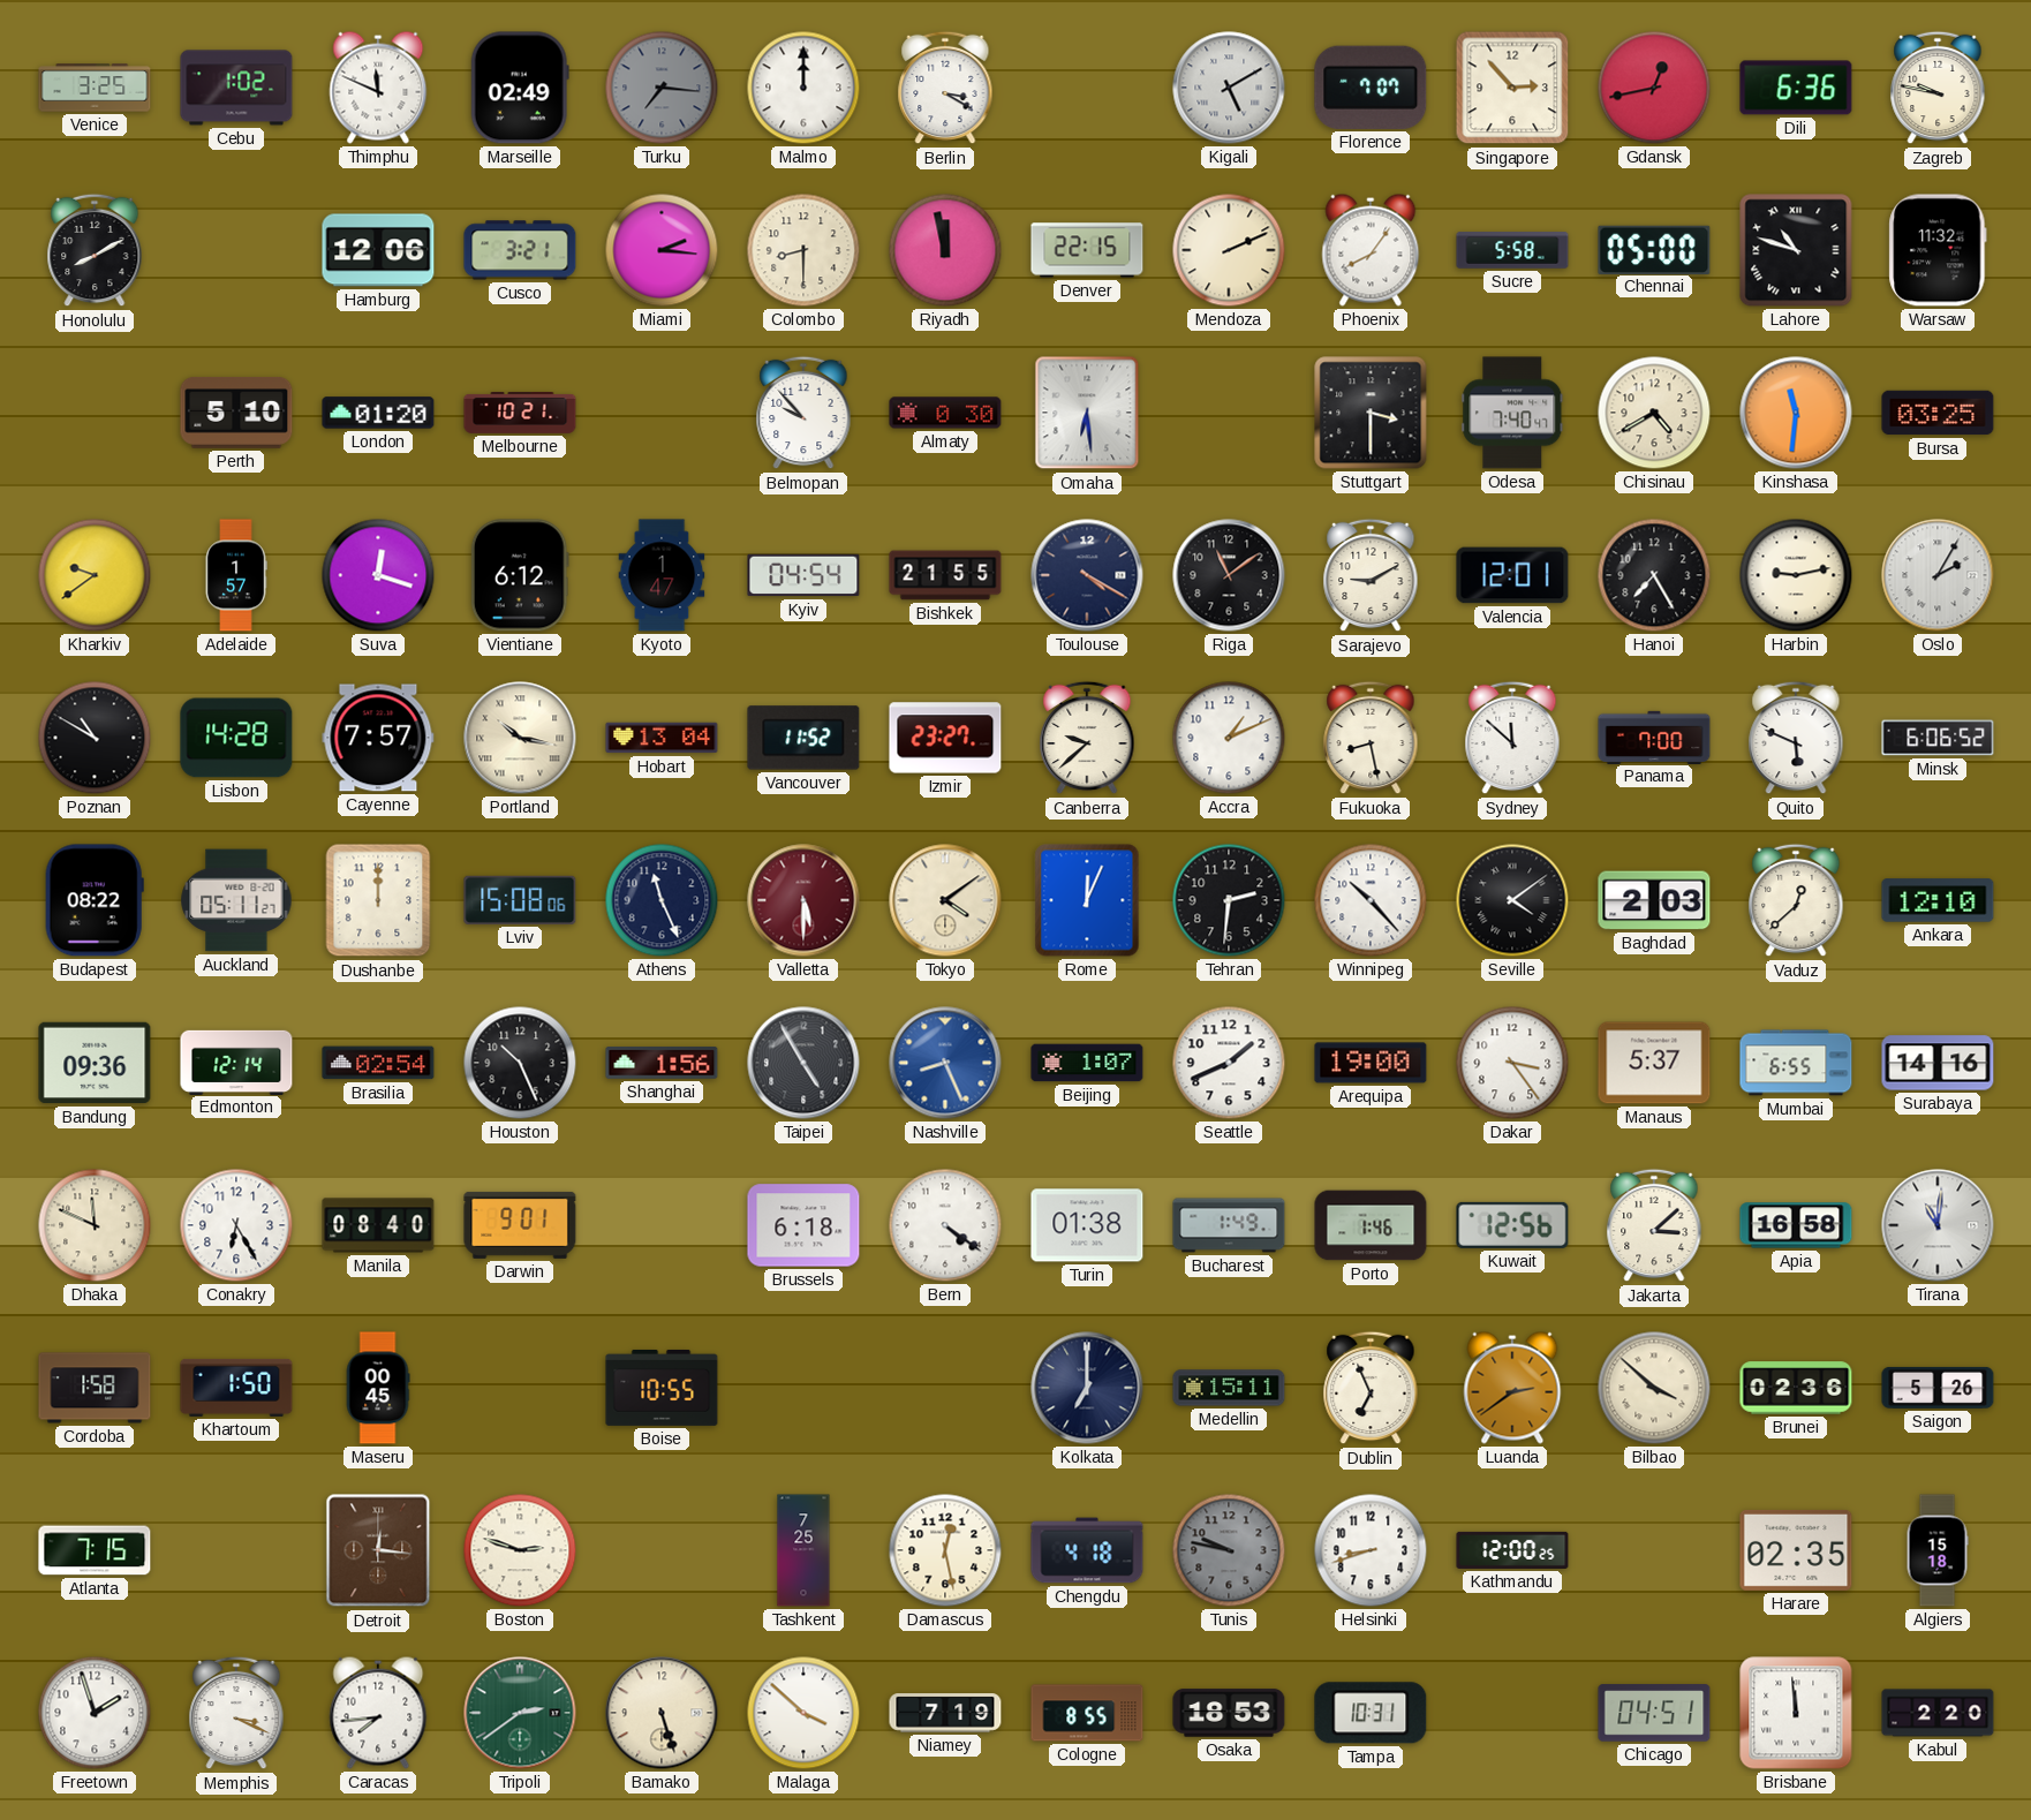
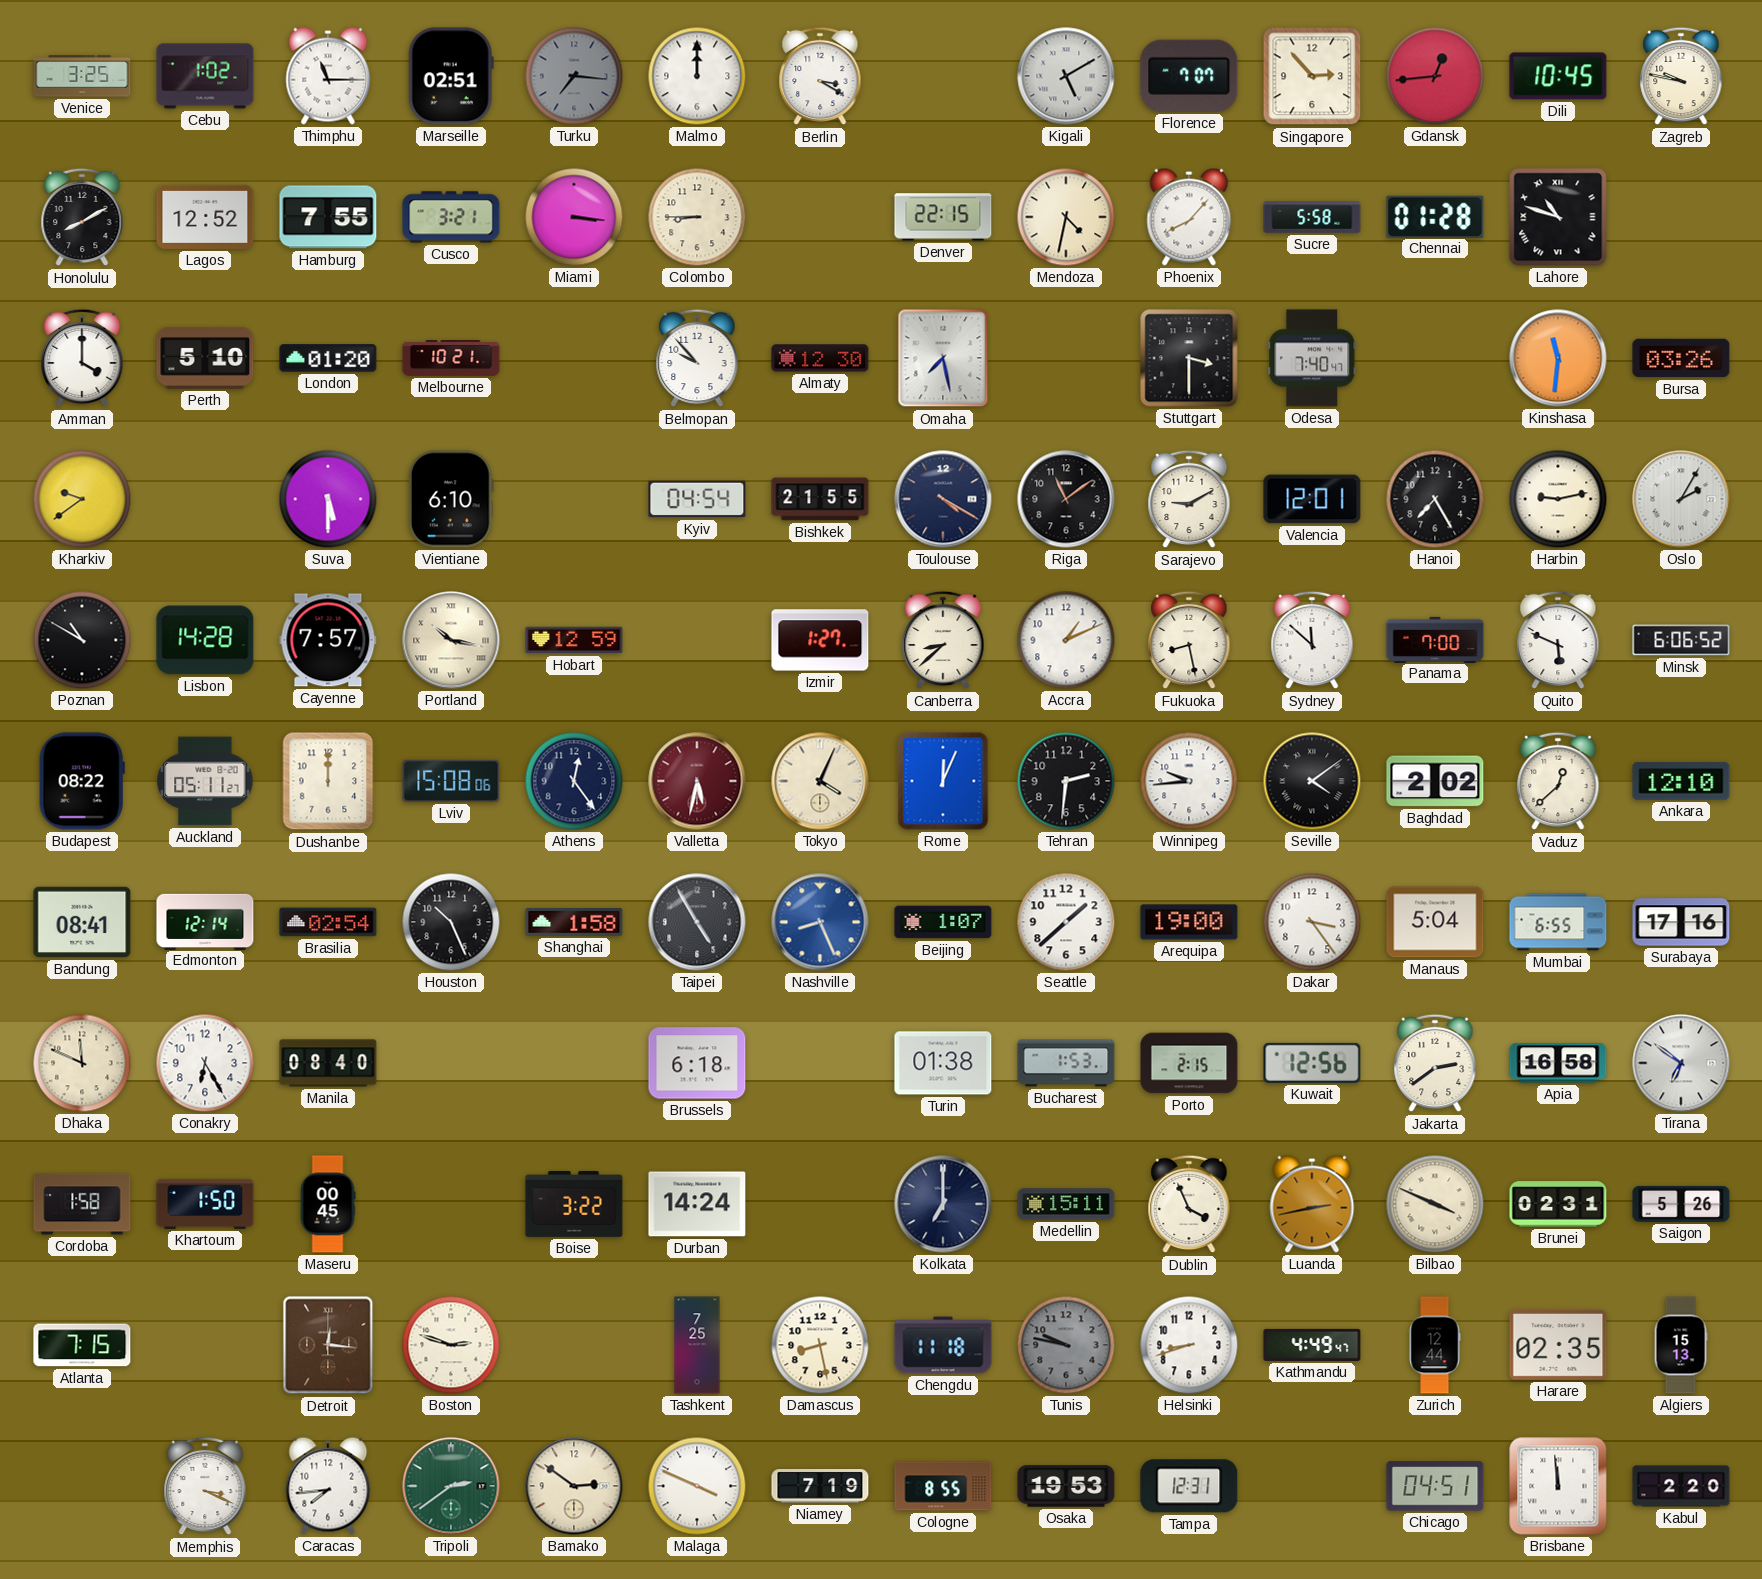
Thimphu: 11:49 -> 11:15
Marseille: 02:49 -> 02:51
Gdansk: 12:43 -> 12:44
Dili: 6:36 -> 10:45
Lagos: none -> 12:52
Hamburg: 12:06 -> 7:55
Miami: 2:16 -> 3:16
Colombo: 8:30 -> 8:45
Riyadh: 11:58 -> none
Mendoza: 2:11 -> 4:32
Phoenix: 8:06 -> 8:07
Chennai: 05:00 -> 01:28
Warsaw: 11:32 -> none
Amman: none -> 4:00
Almaty: 0:30 -> 12:30
Omaha: 6:29 -> 7:28
Chisinau: 4:40 -> none
Bursa: 03:25 -> 03:26
Adelaide: 1:57 -> none
Suva: 12:18 -> 5:30
Vientiane: 6:12 -> 6:10
Kyoto: 1:47 -> none
Hobart: 13:04 -> 12:59
Vancouver: 11:52 -> none
Izmir: 23:27 -> 1:27
Canberra: 9:38 -> 8:38
Athens: 11:26 -> 12:24
Valletta: 5:30 -> 5:32
Tokyo: 4:09 -> 4:04
Winnipeg: 10:23 -> 9:44
Baghdad: 2:03 -> 2:02
Bandung: 09:36 -> 08:41
Shanghai: 1:56 -> 1:58
Seattle: 1:41 -> 1:38
Manaus: 5:37 -> 5:04
Surabaya: 14:16 -> 17:16
Darwin: 9:01 -> none
Bern: 4:21 -> none
Bucharest: 1:49 -> 1:53
Porto: 1:46 -> 2:15
Jakarta: 3:08 -> 2:39
Tirana: 11:01 -> 6:51
Boise: 10:55 -> 3:22
Durban: none -> 14:24
Dublin: 6:56 -> 3:56
Luanda: 2:39 -> 2:43
Bilbao: 3:52 -> 3:49
Brunei: 02:36 -> 02:31
Damascus: 12:28 -> 8:28
Chengdu: 4:18 -> 11:18
Kathmandu: 12:00 -> 4:49
Zurich: none -> 12:44
Algiers: 15:18 -> 15:13
Freetown: 1:57 -> none
Bamako: 5:27 -> 2:51
Malaga: 3:52 -> 3:49
Osaka: 18:53 -> 19:53
Tampa: 10:31 -> 12:31
